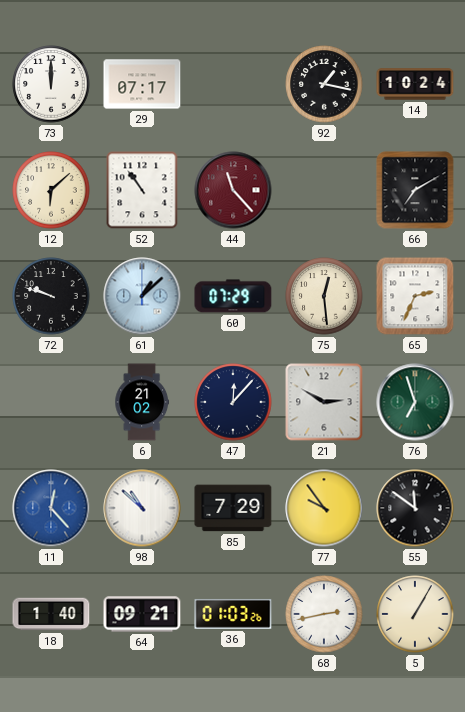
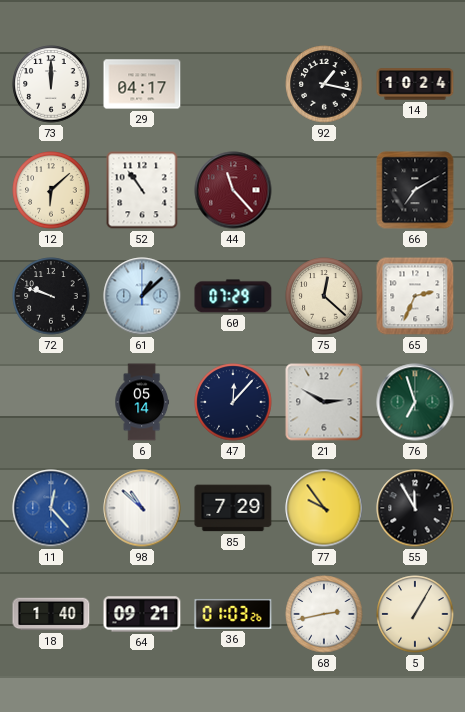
29: 07:17 -> 04:17
75: 12:29 -> 12:22
6: 21:02 -> 05:14
55: 11:51 -> 11:55
